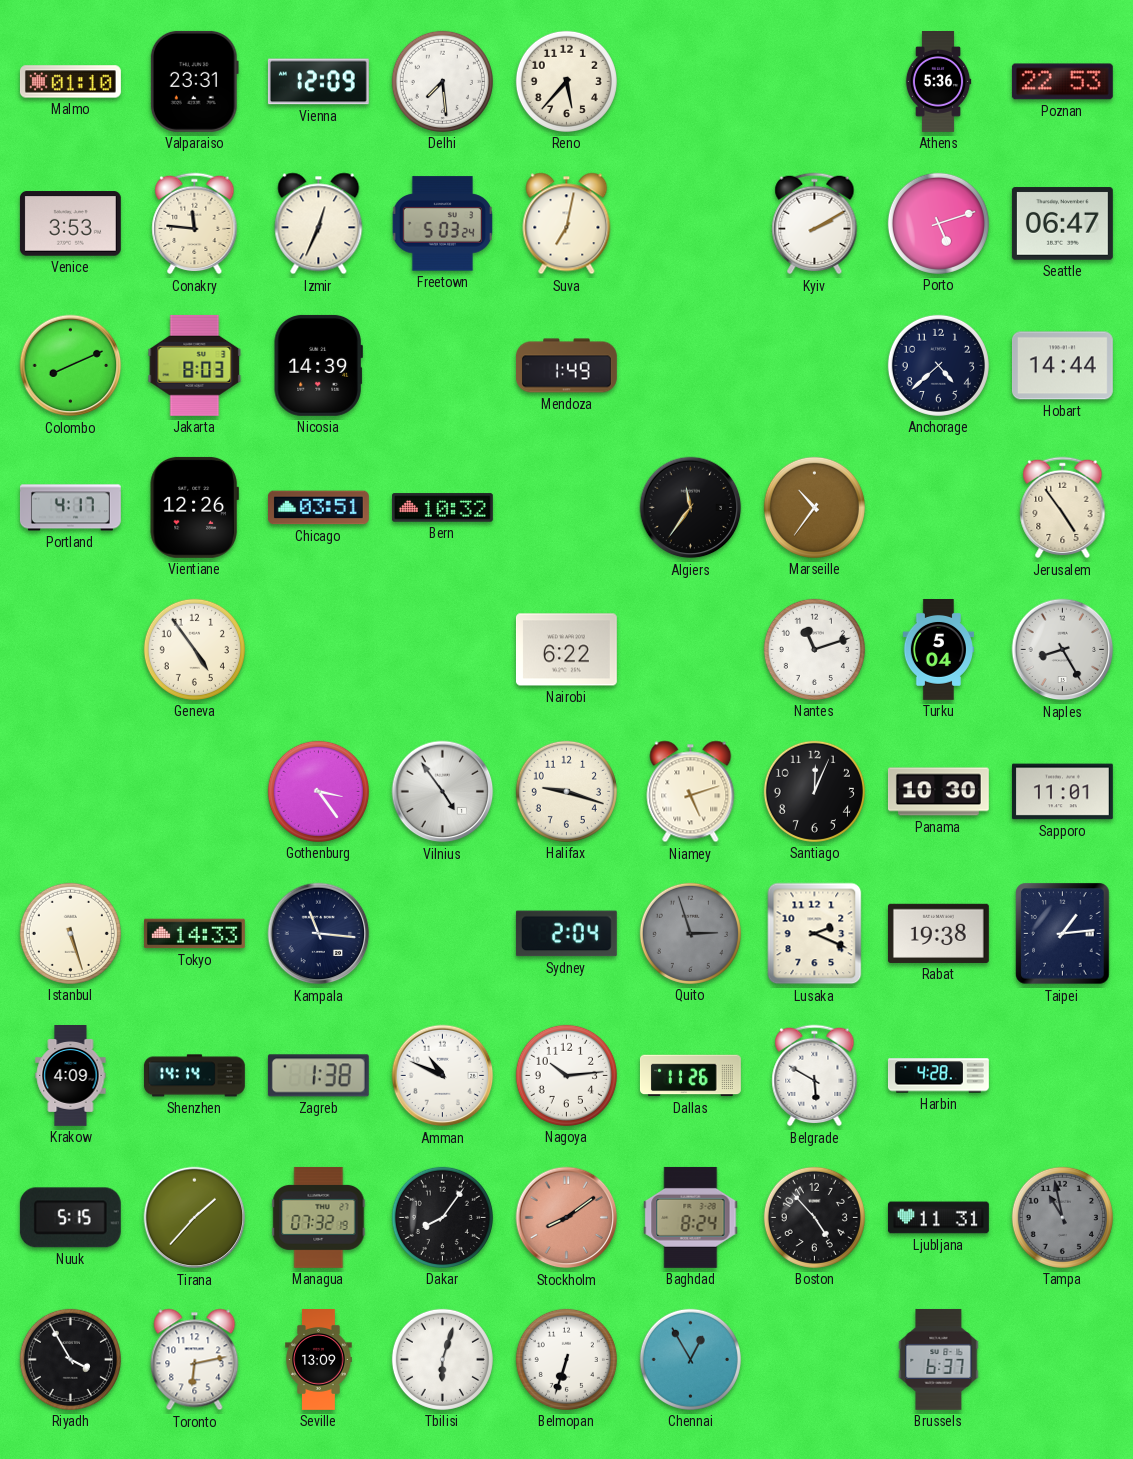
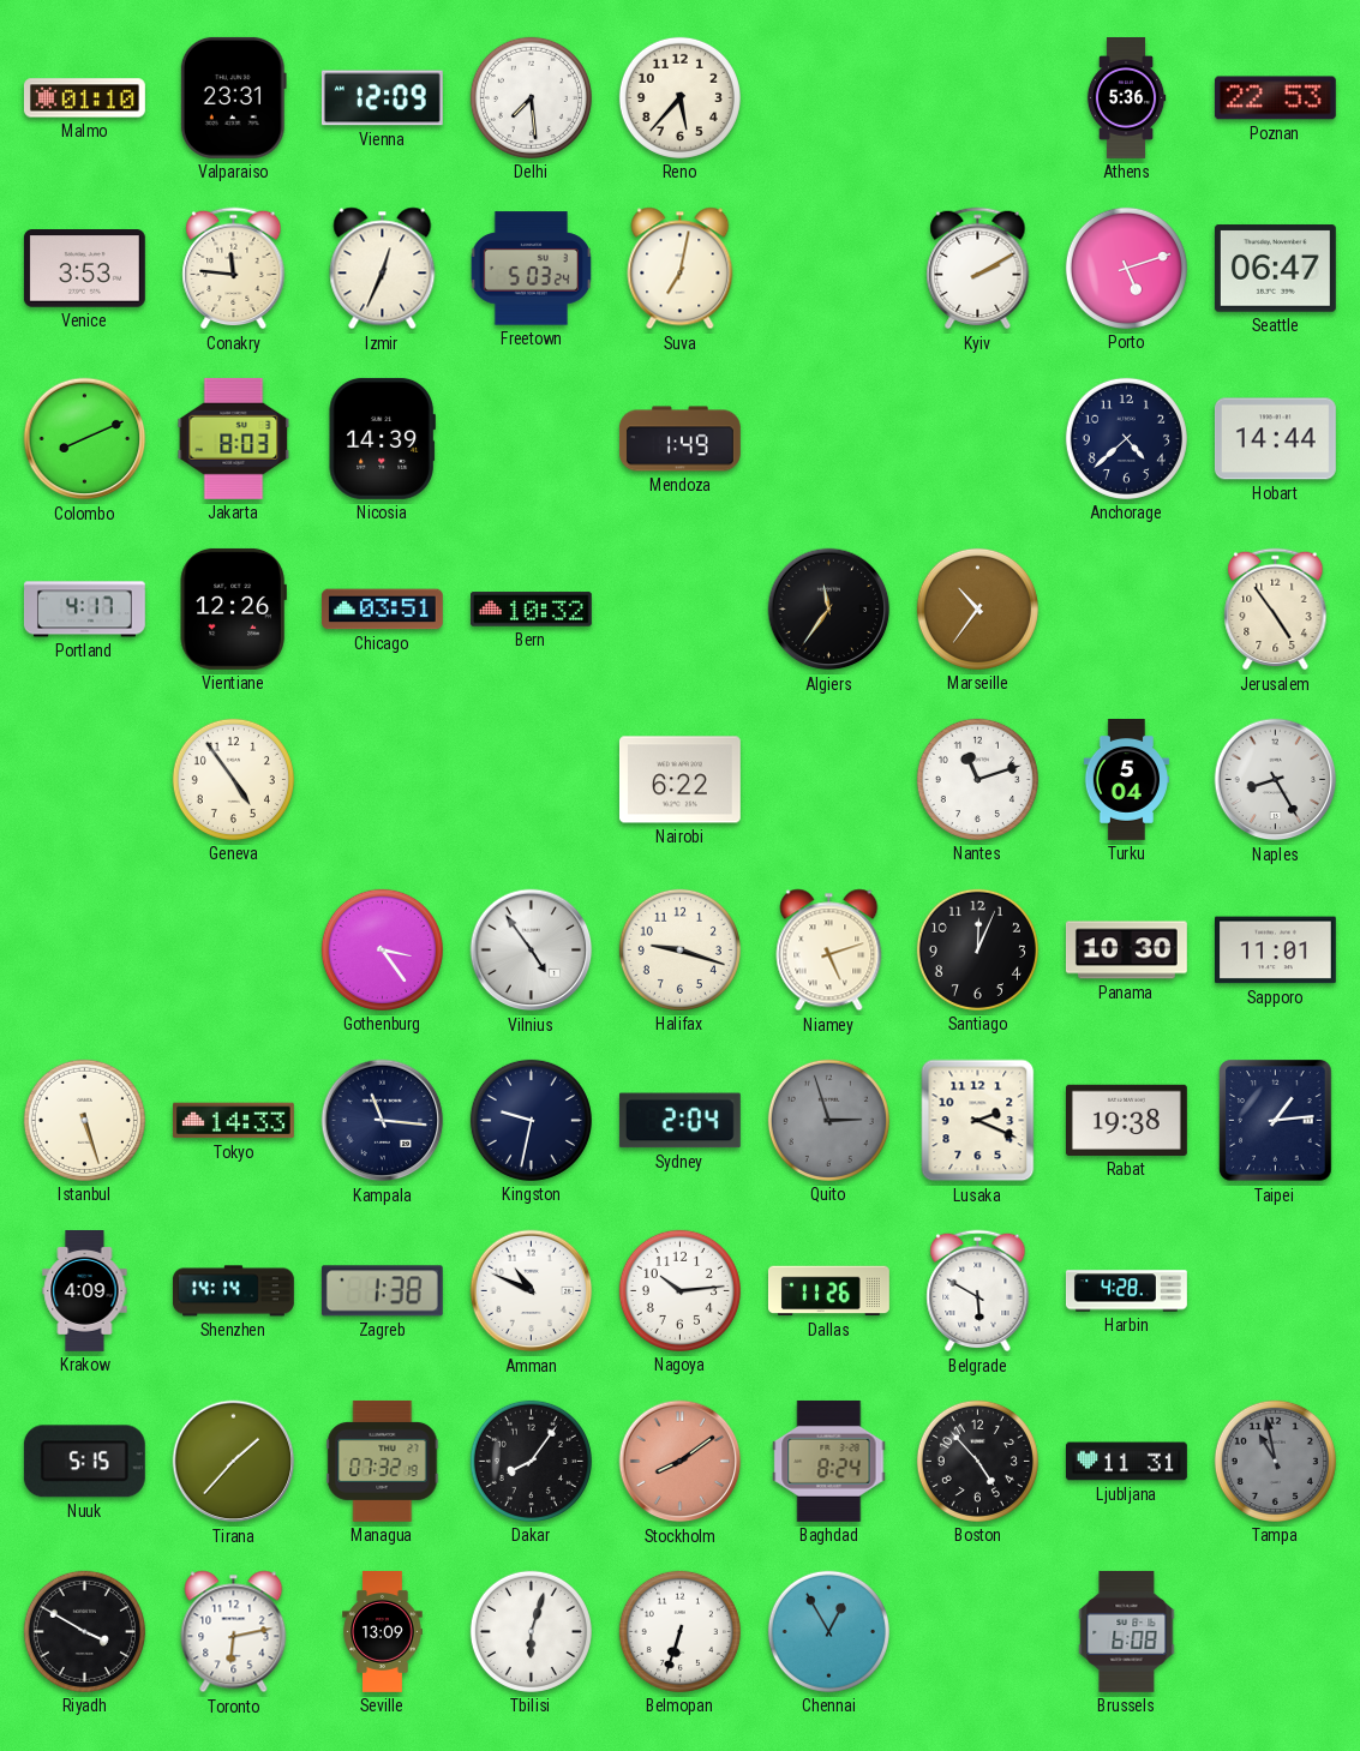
Kingston: none -> 9:32
Riyadh: 3:55 -> 3:50
Brussels: 6:37 -> 6:08
